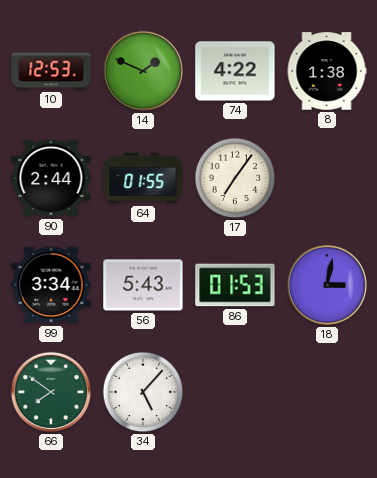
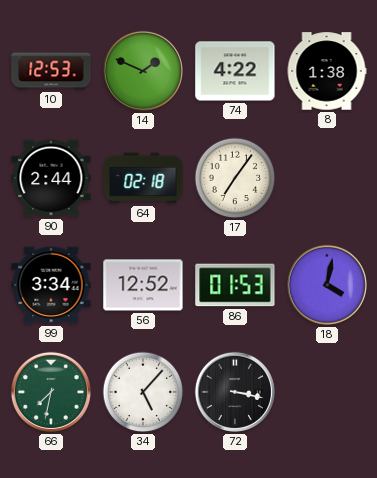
64: 01:55 -> 02:18
56: 5:43 -> 12:52
18: 3:02 -> 4:02
66: 7:51 -> 7:32
72: none -> 3:17
